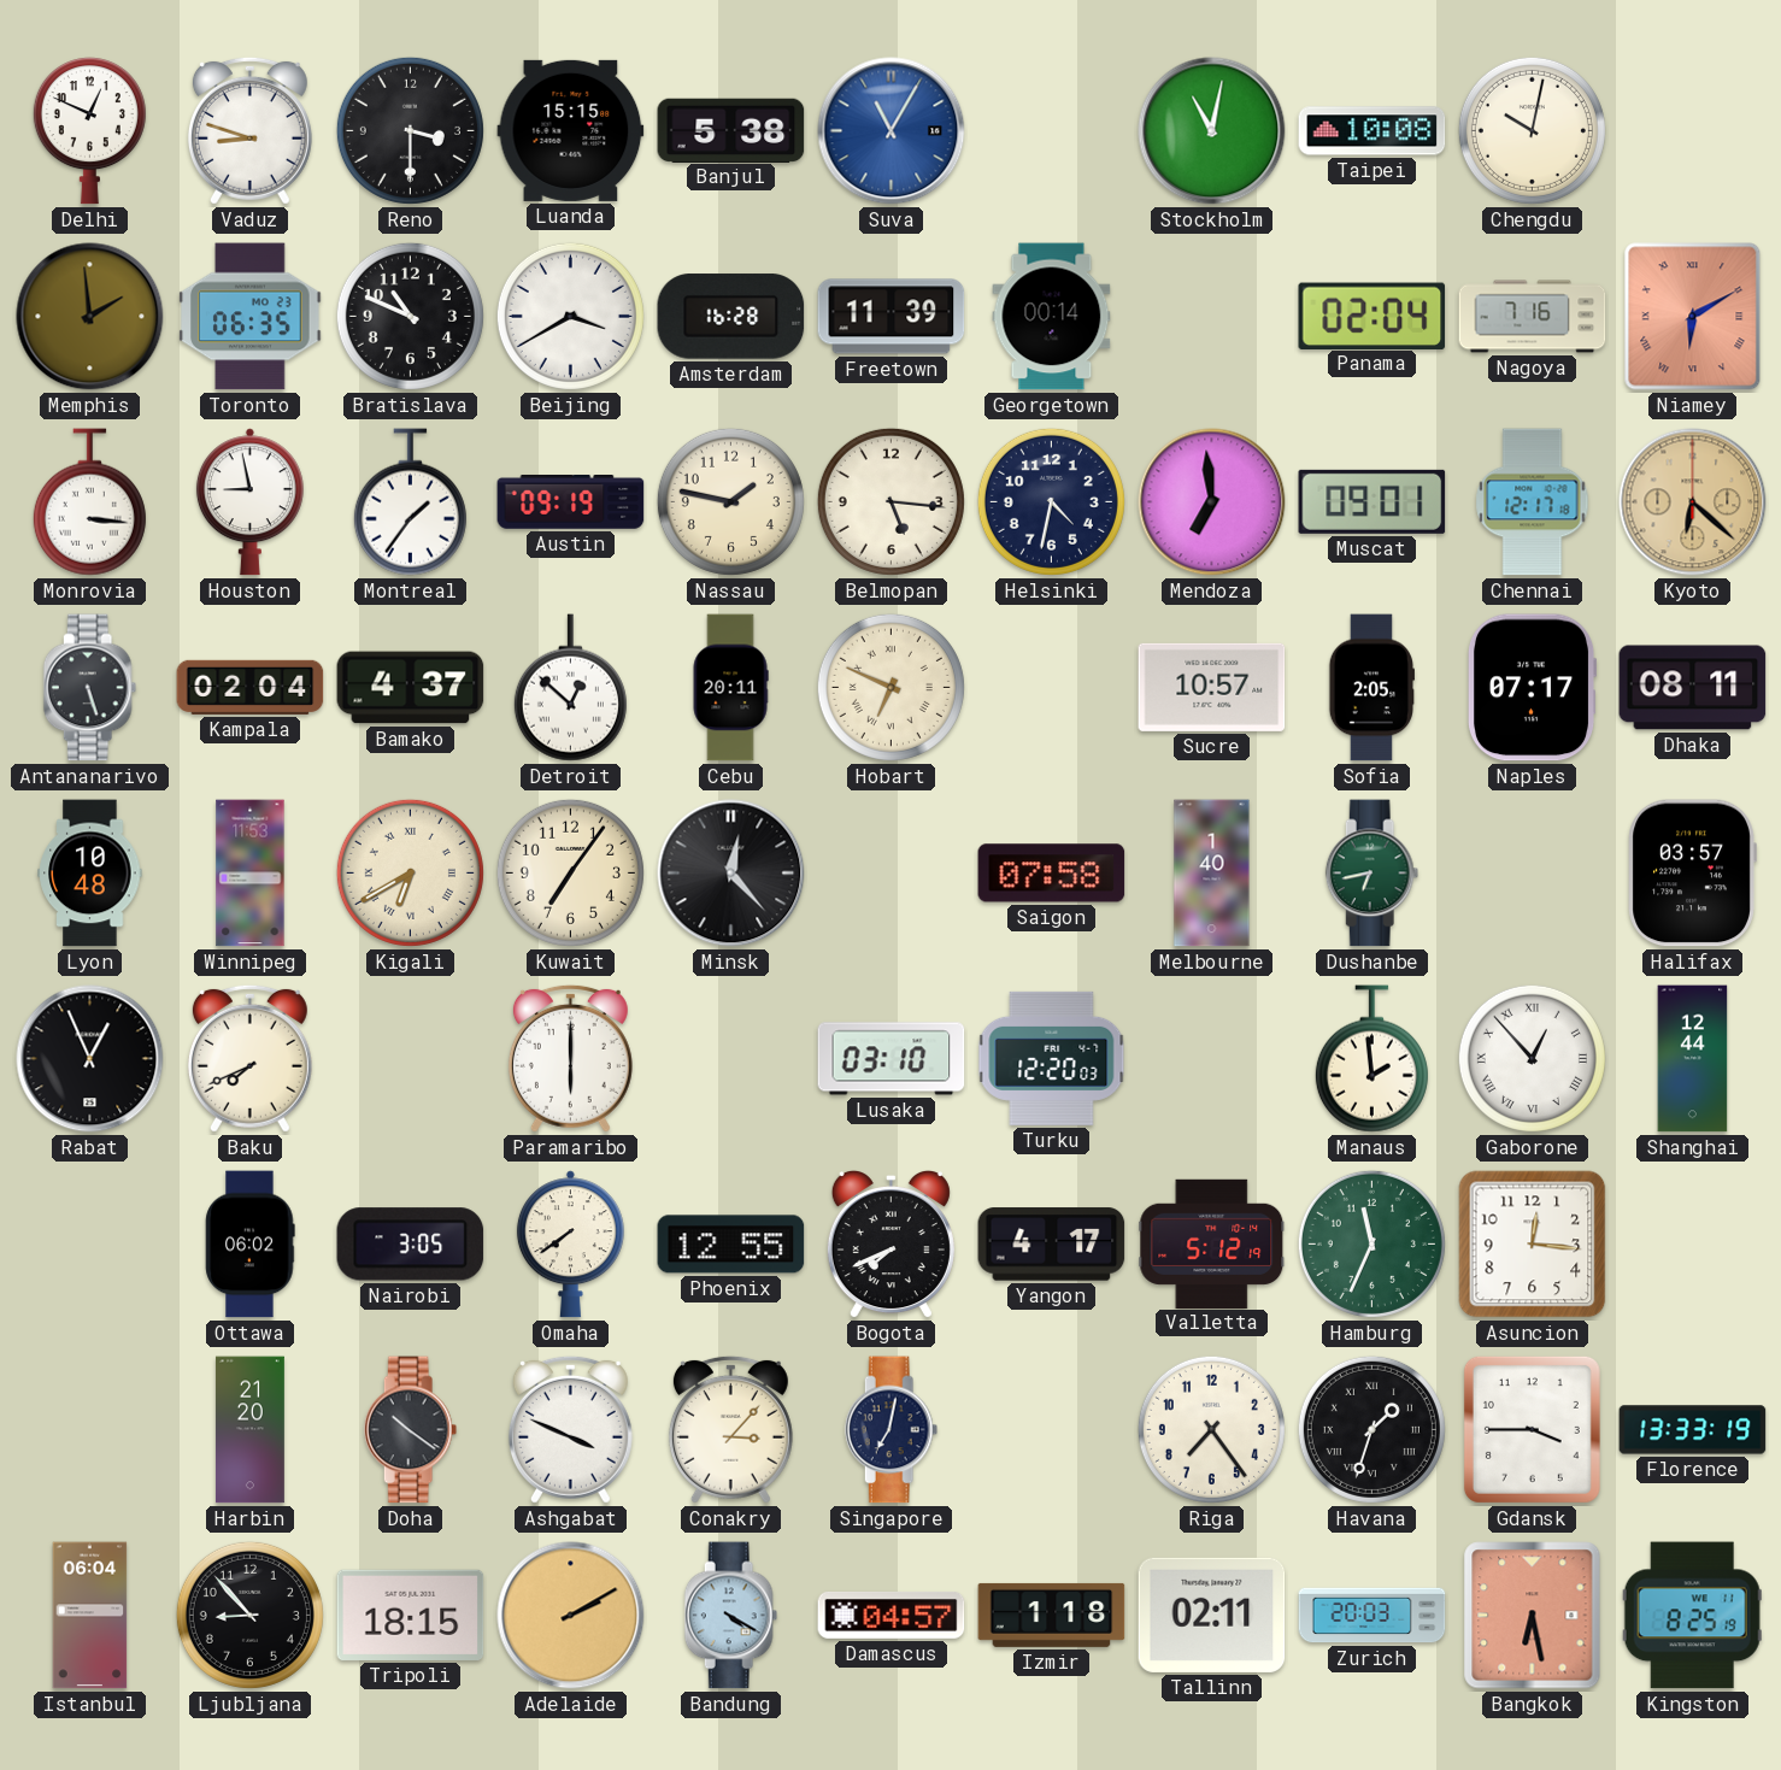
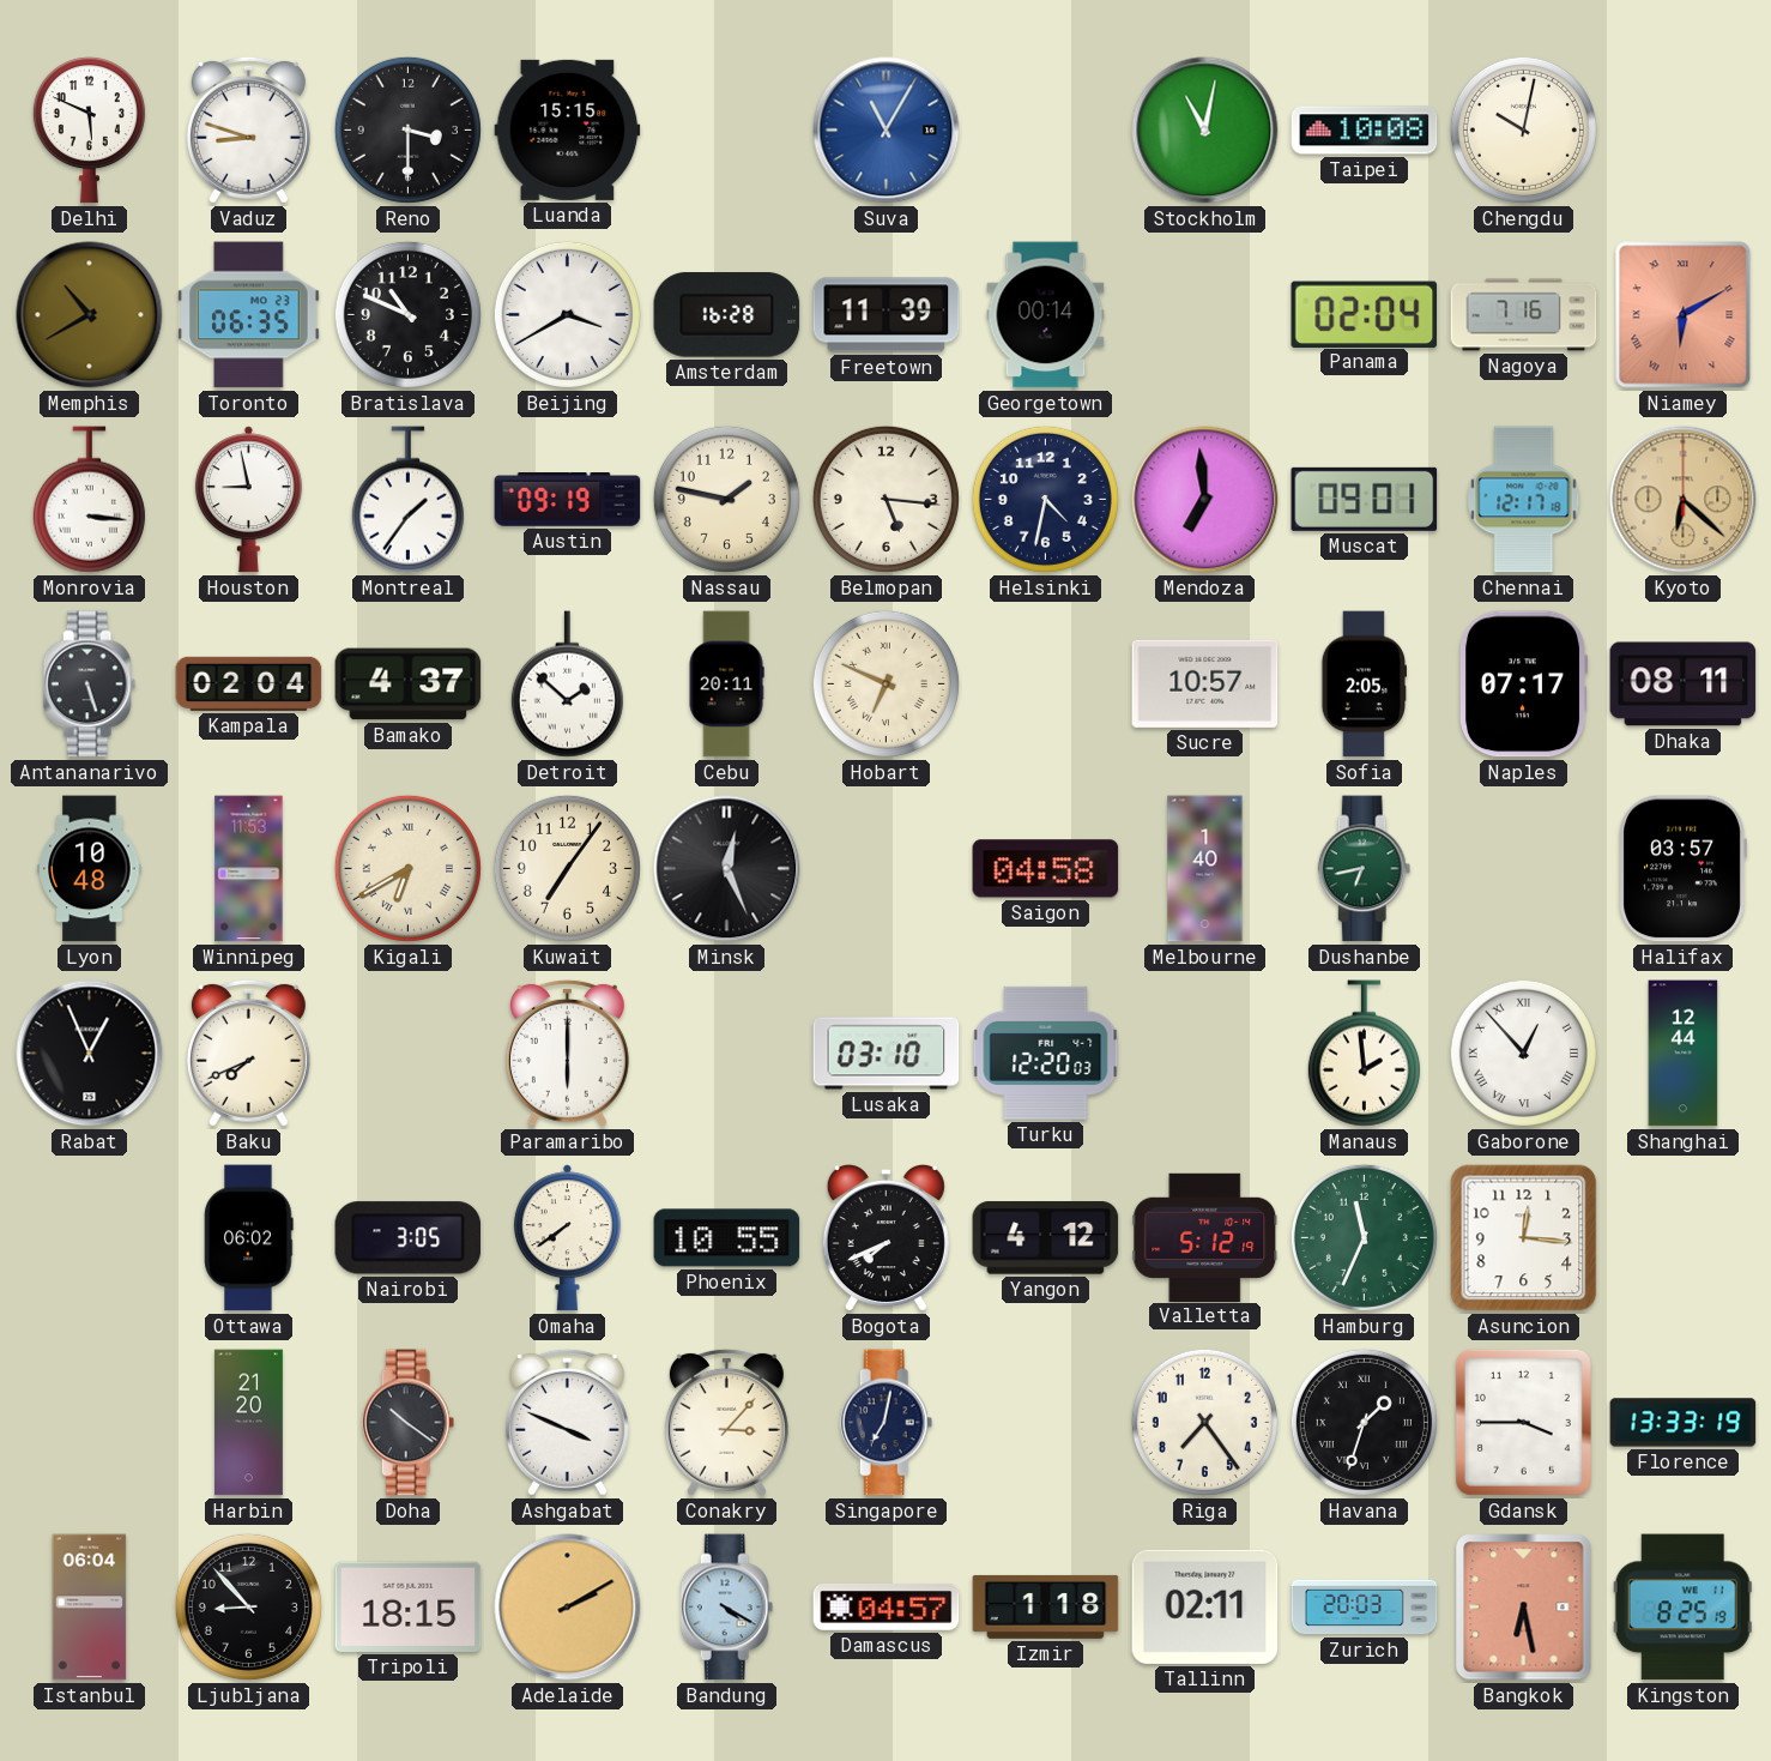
Delhi: 12:49 -> 5:49
Banjul: 5:38 -> none
Memphis: 1:59 -> 10:40
Detroit: 12:52 -> 1:52
Minsk: 12:23 -> 12:26
Saigon: 07:58 -> 04:58
Phoenix: 12:55 -> 10:55
Yangon: 4:17 -> 4:12
